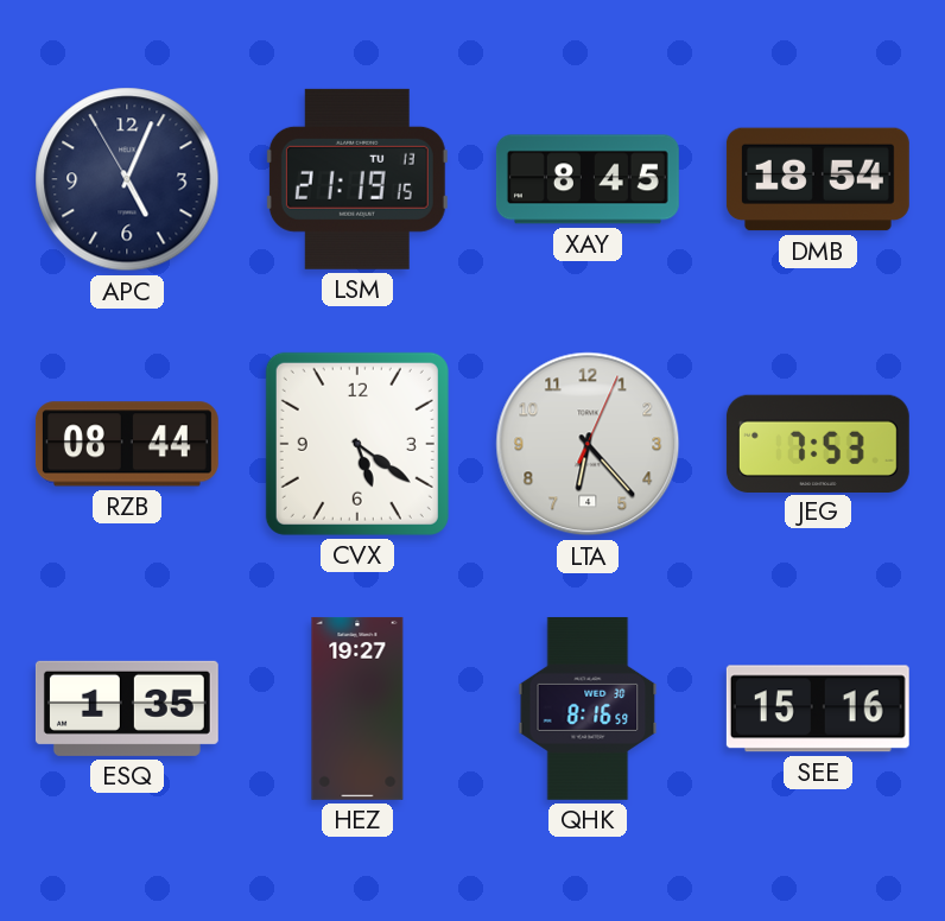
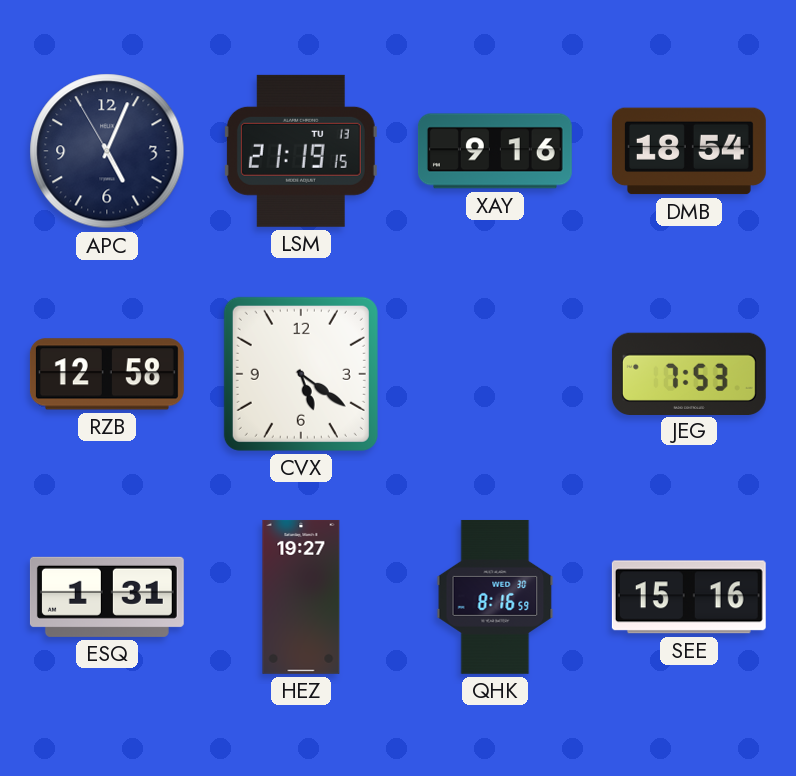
XAY: 8:45 -> 9:16
RZB: 08:44 -> 12:58
LTA: 6:23 -> none
ESQ: 1:35 -> 1:31
